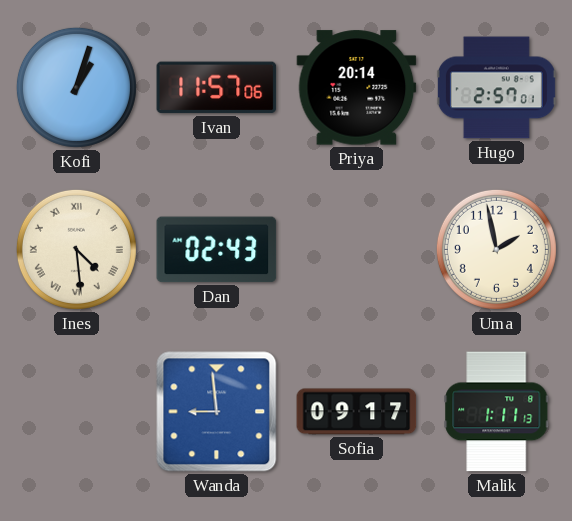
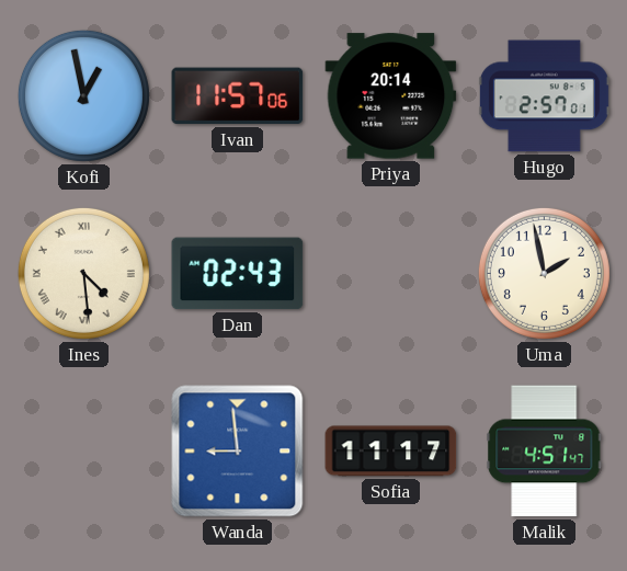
Kofi: 1:03 -> 12:58
Sofia: 09:17 -> 11:17
Malik: 1:11 -> 4:51
